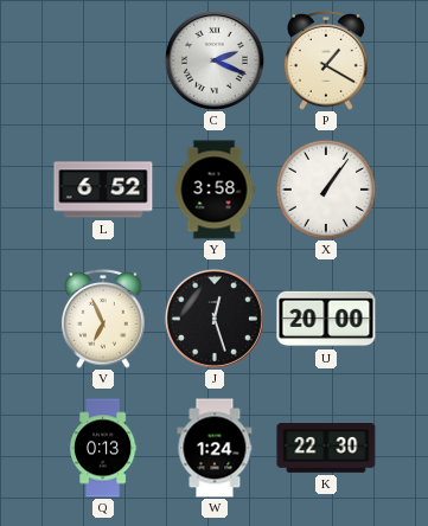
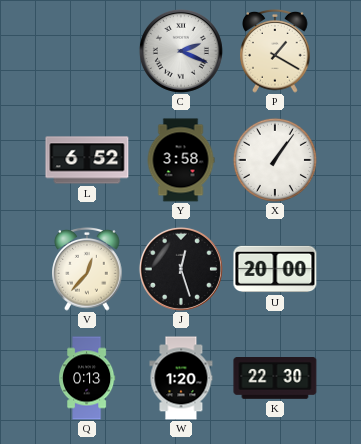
V: 6:56 -> 12:37
W: 1:24 -> 1:20
